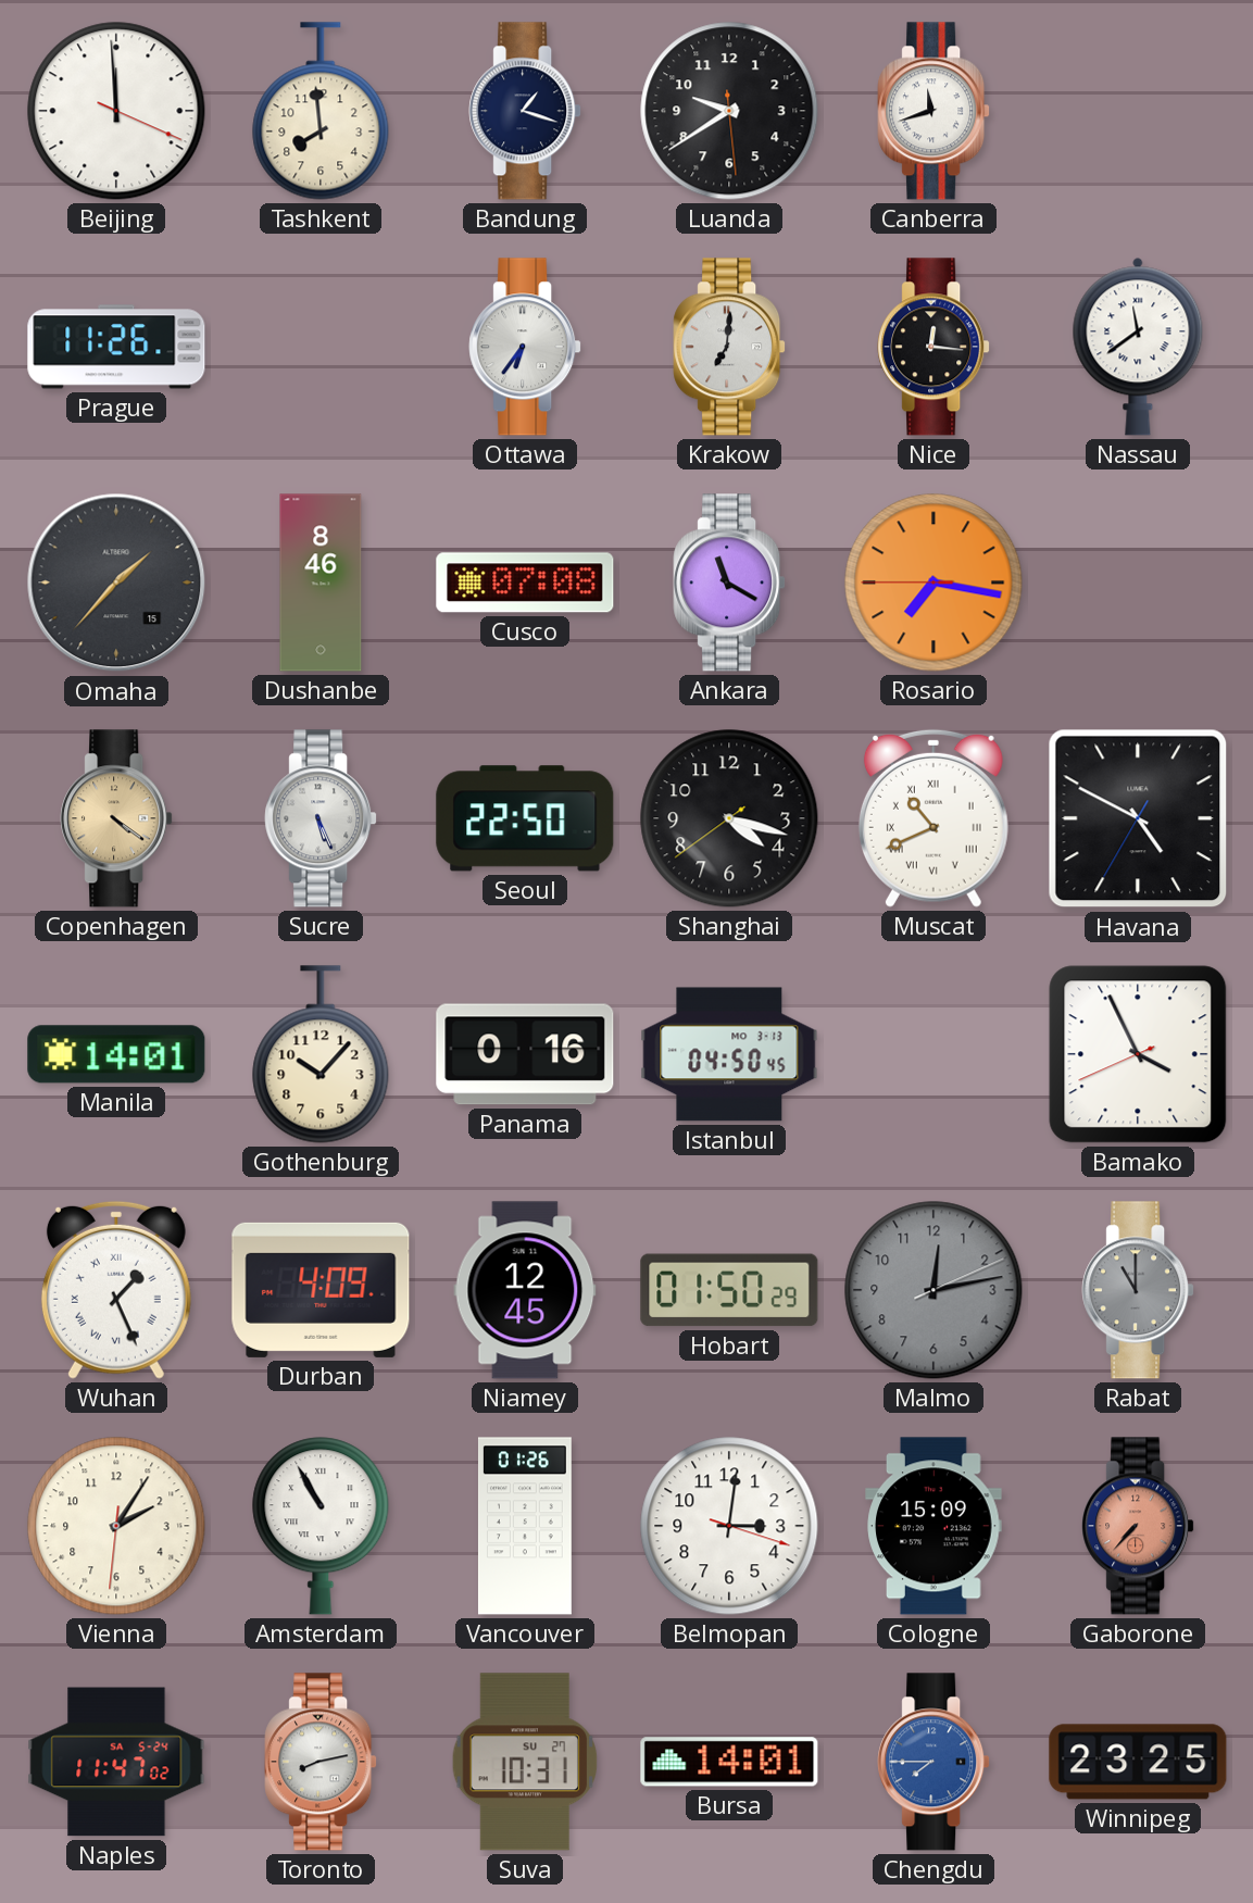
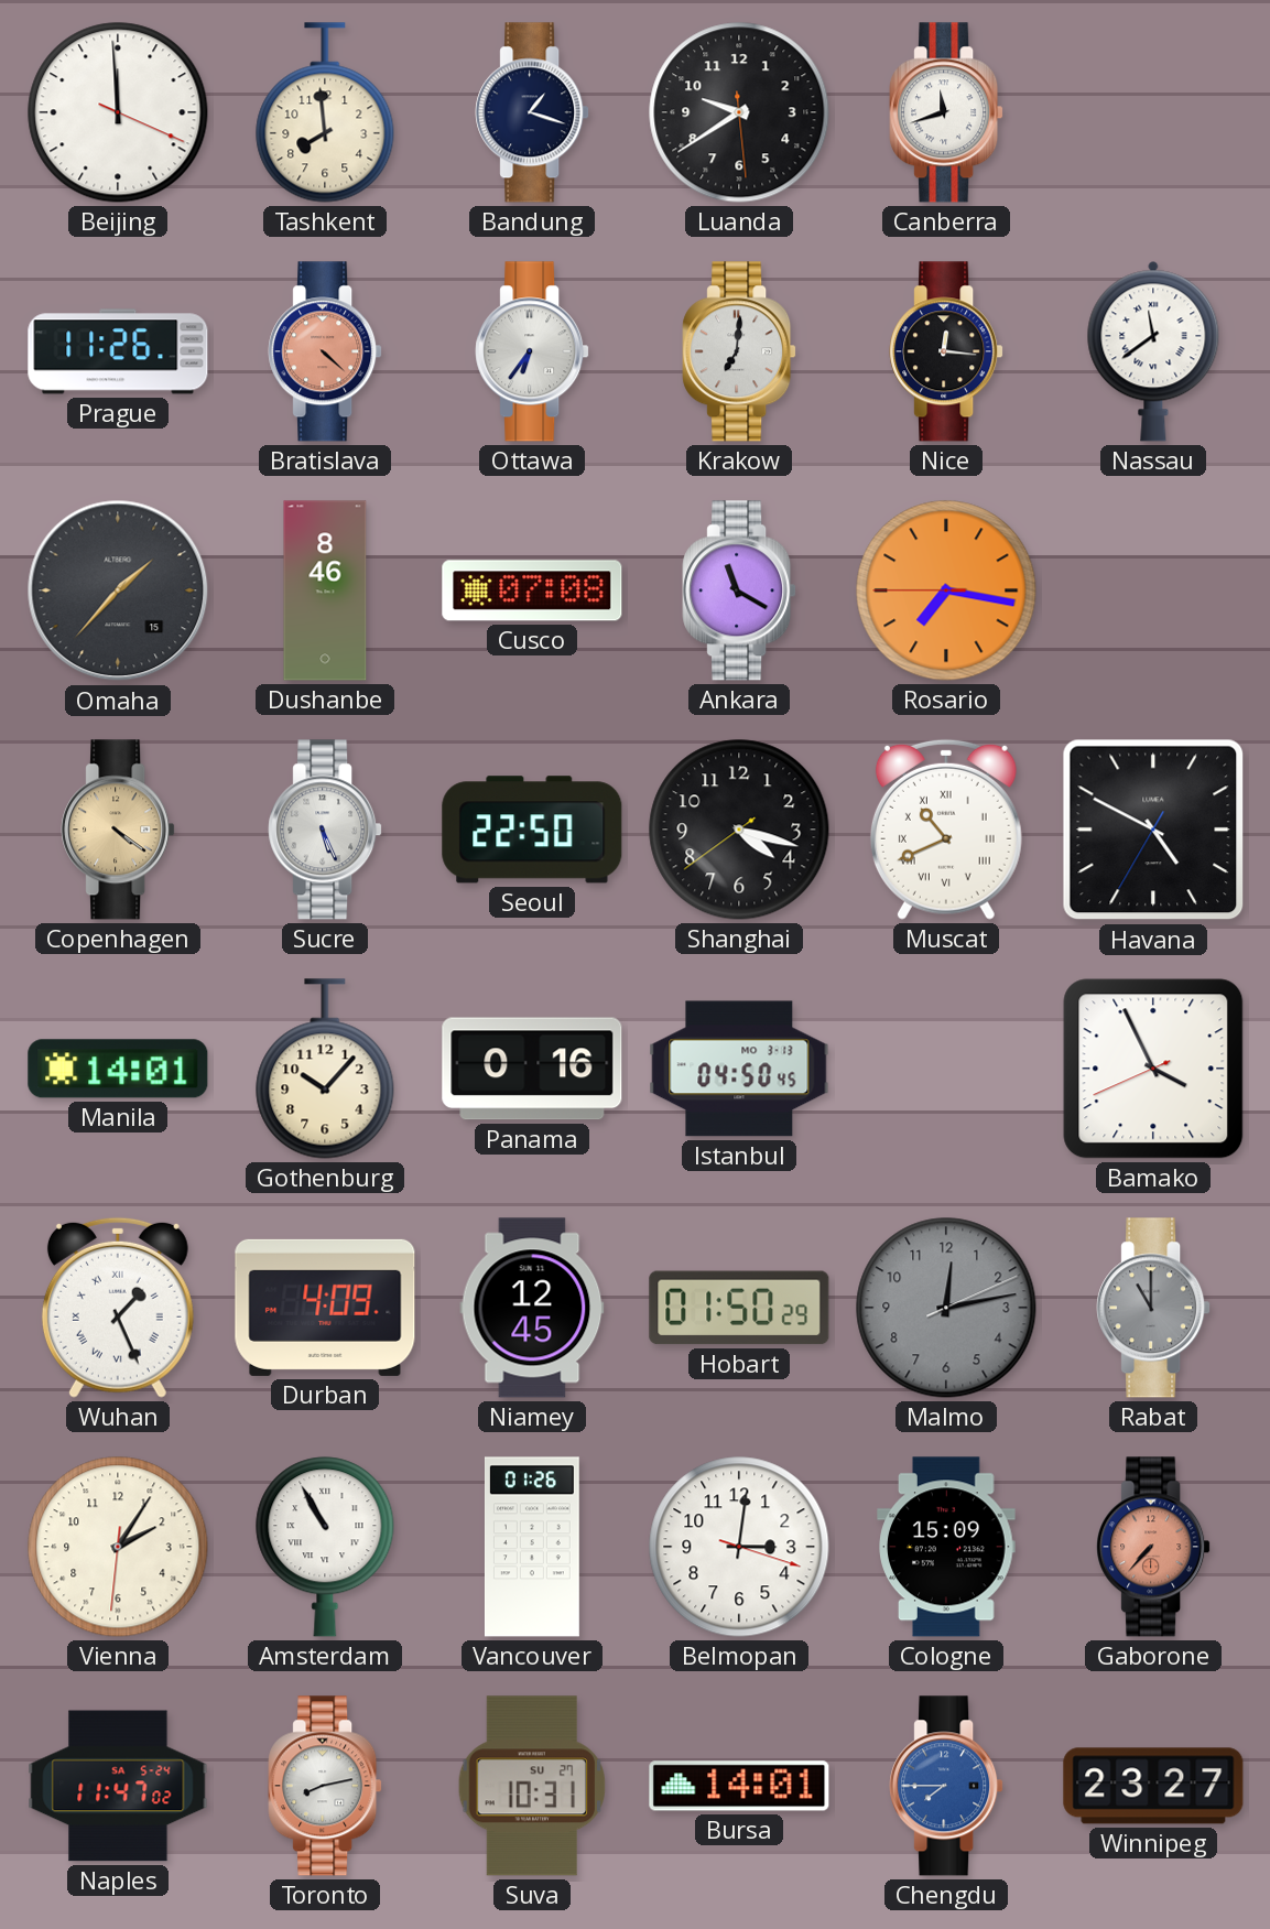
Bratislava: none -> 4:22
Winnipeg: 23:25 -> 23:27
